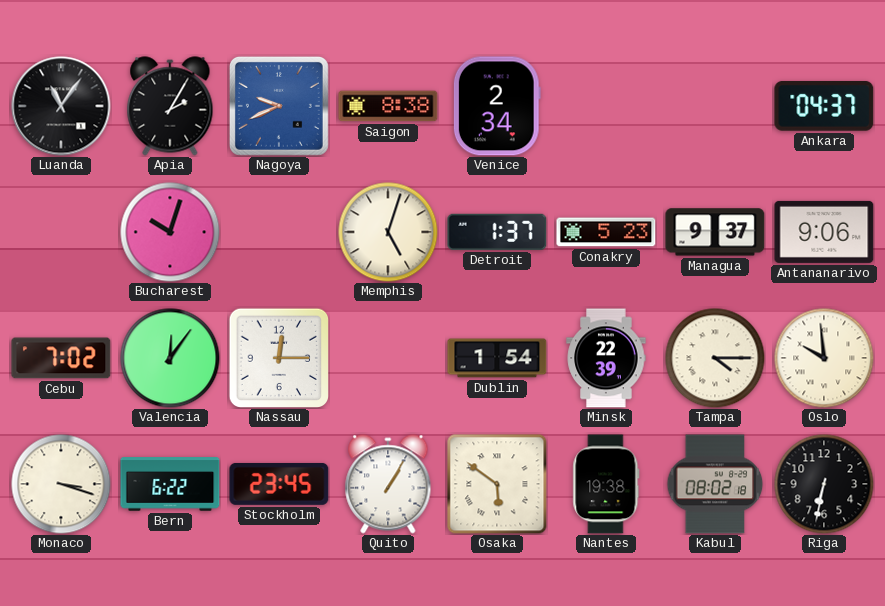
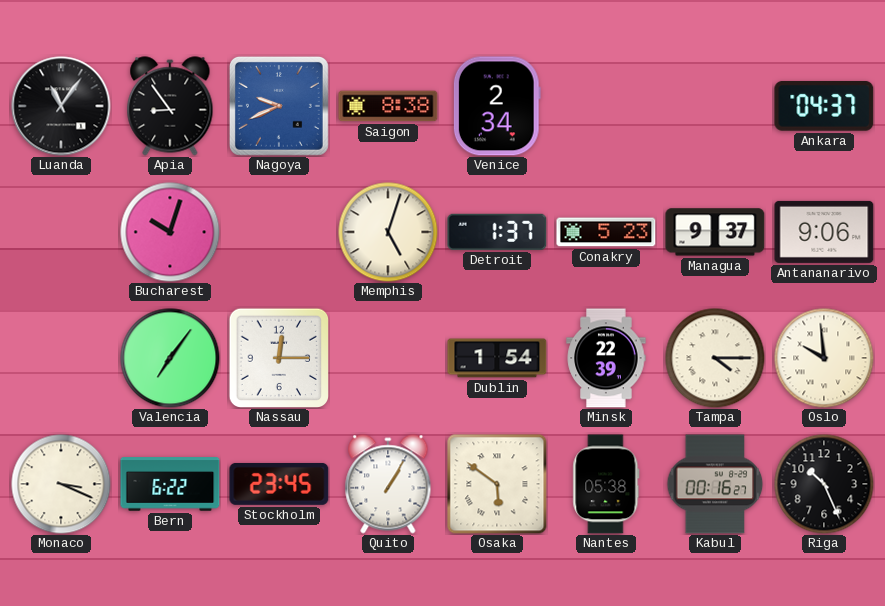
Apia: 2:05 -> 8:54
Cebu: 7:02 -> none
Valencia: 12:06 -> 7:06
Monaco: 3:18 -> 3:19
Nantes: 19:38 -> 05:38
Kabul: 08:02 -> 00:16
Riga: 6:32 -> 10:26
